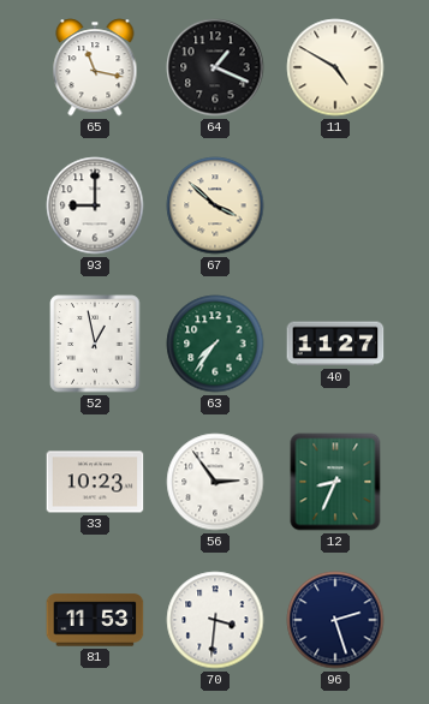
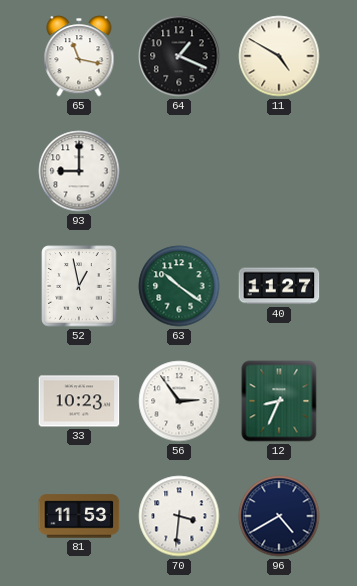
67: 3:52 -> none
63: 7:36 -> 10:21
96: 2:27 -> 4:40
